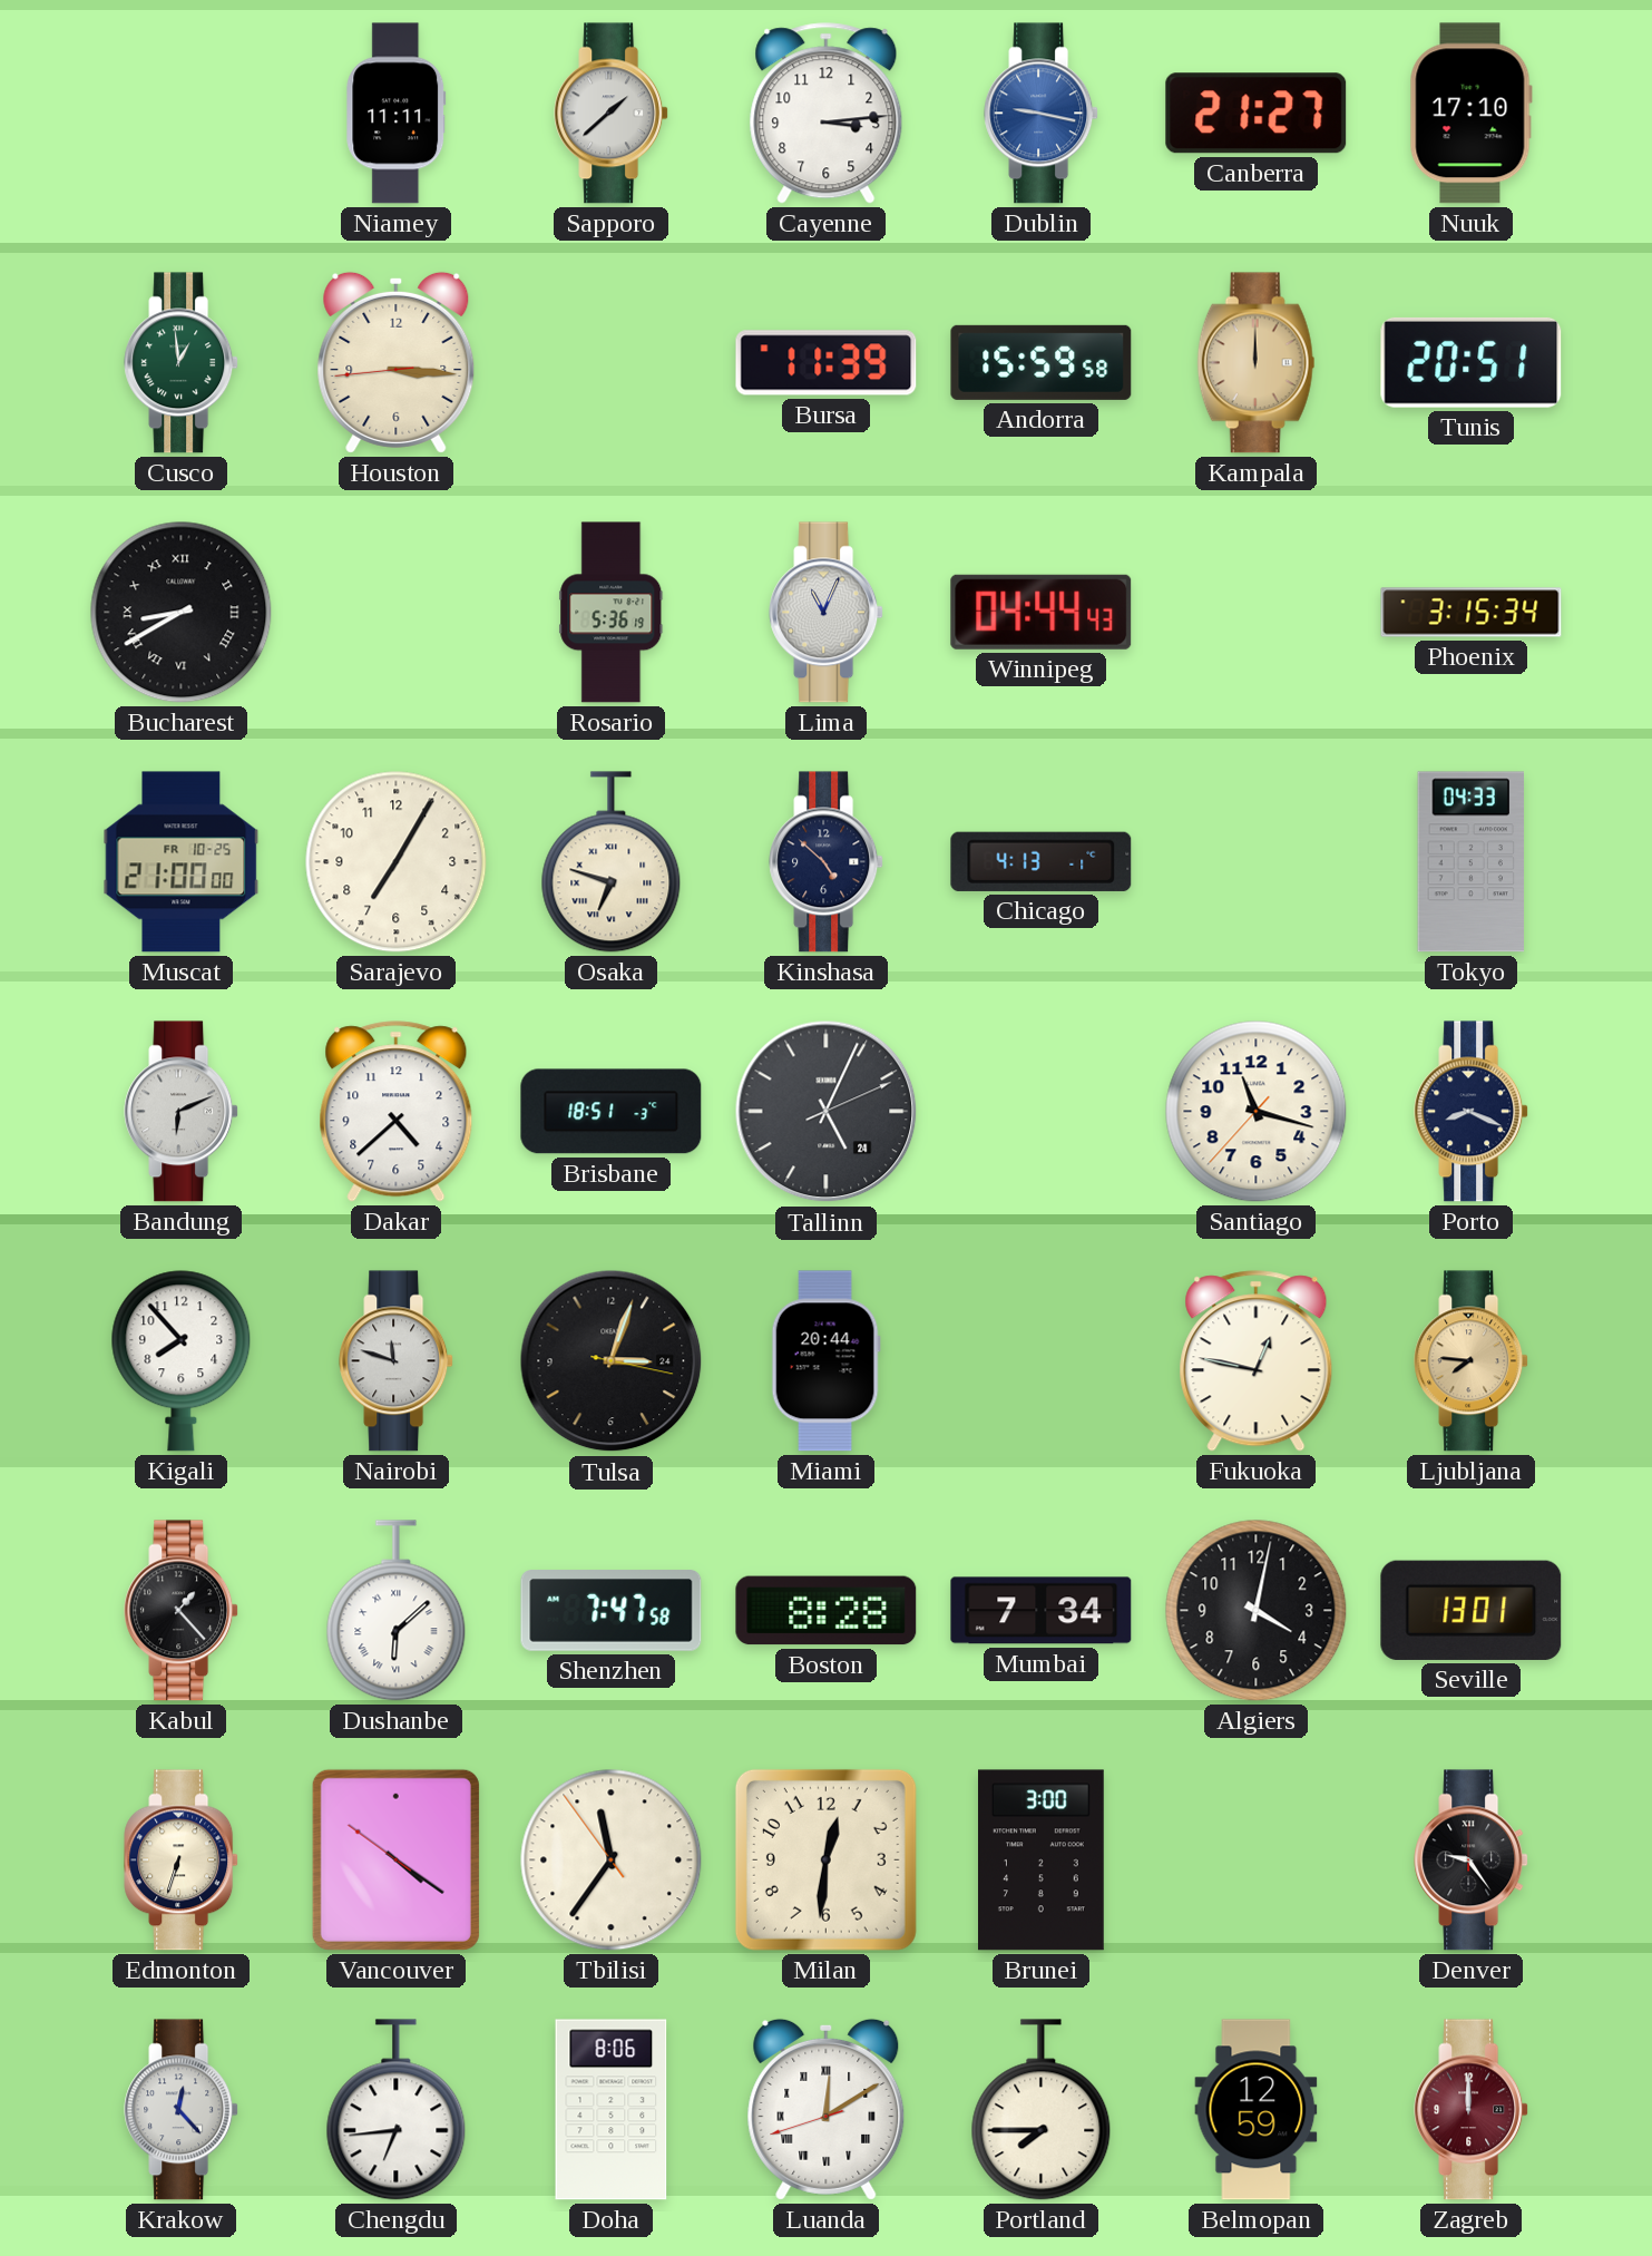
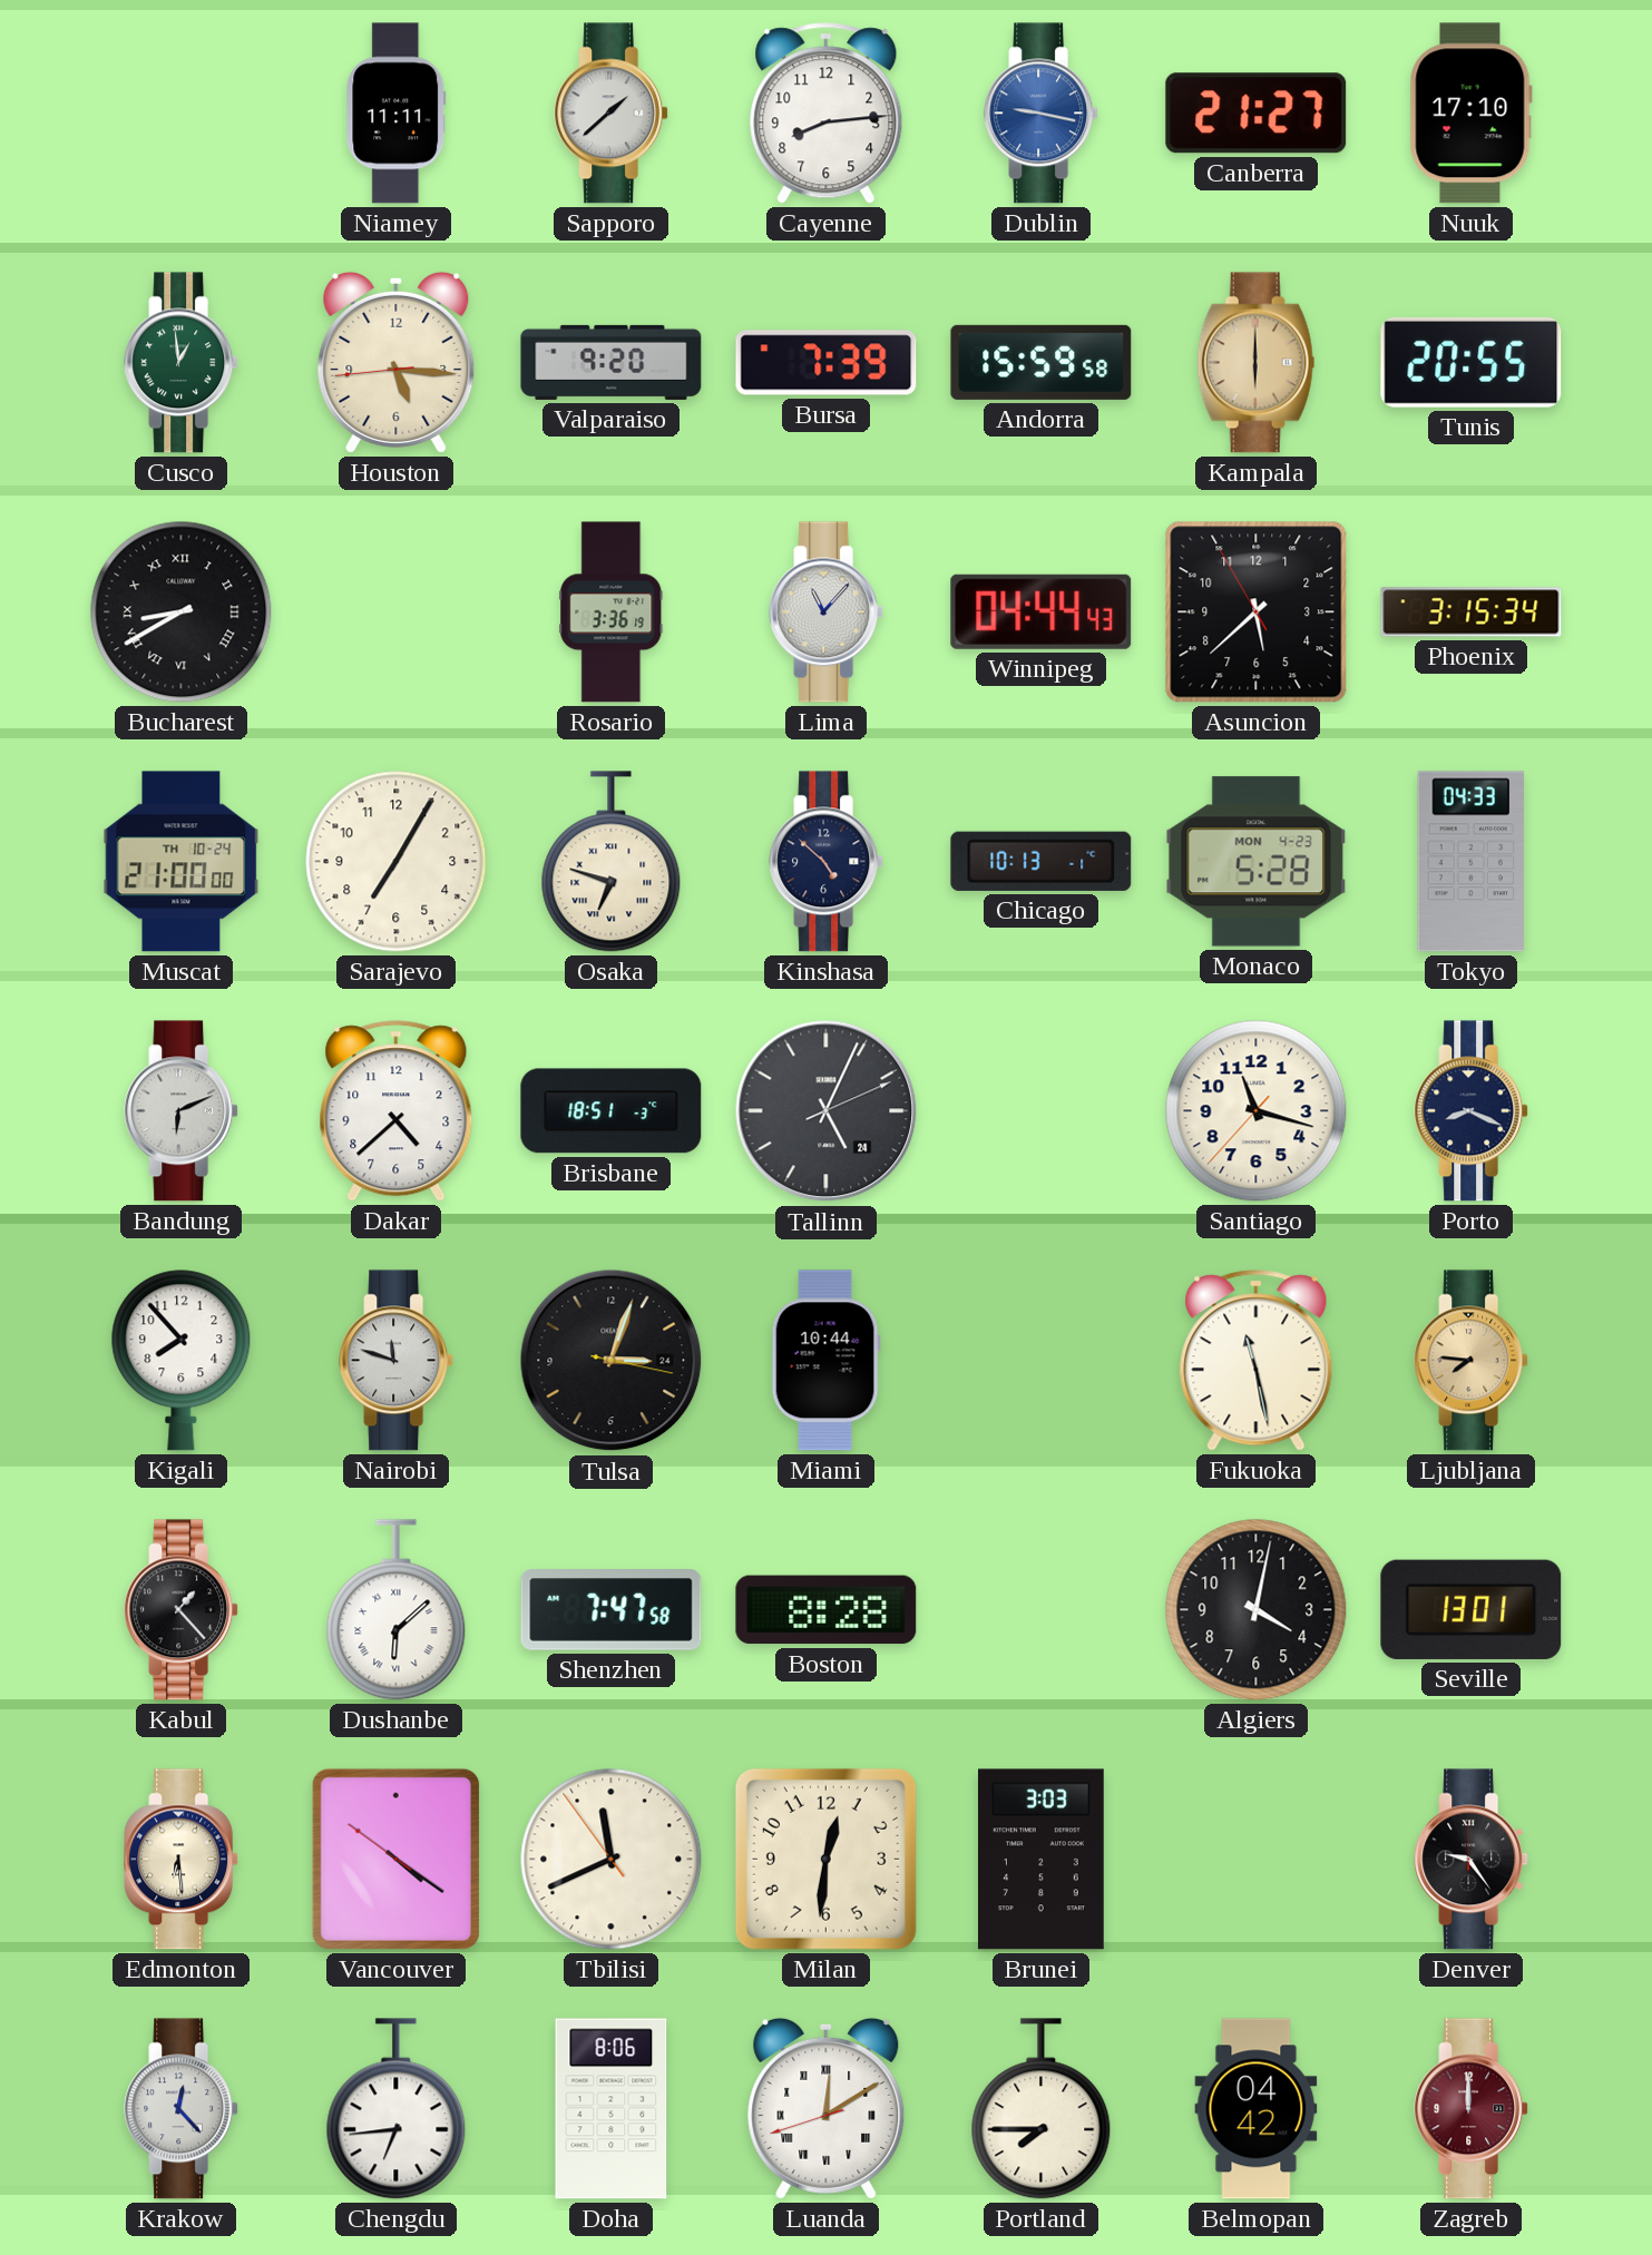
Cayenne: 3:14 -> 8:14
Houston: 3:15 -> 5:15
Valparaiso: none -> 9:20
Bursa: 11:39 -> 7:39
Kampala: 12:00 -> 6:00
Tunis: 20:51 -> 20:55
Rosario: 5:36 -> 3:36
Lima: 11:04 -> 11:07
Asuncion: none -> 5:37
Muscat date: FR 10-25 -> TH 10-24
Chicago: 4:13 -> 10:13
Monaco: none -> 5:28
Miami: 20:44 -> 10:44
Fukuoka: 12:47 -> 11:28
Mumbai: 7:34 -> none
Edmonton: 6:33 -> 6:29
Tbilisi: 11:35 -> 11:40
Brunei: 3:00 -> 3:03
Belmopan: 12:59 -> 04:42
